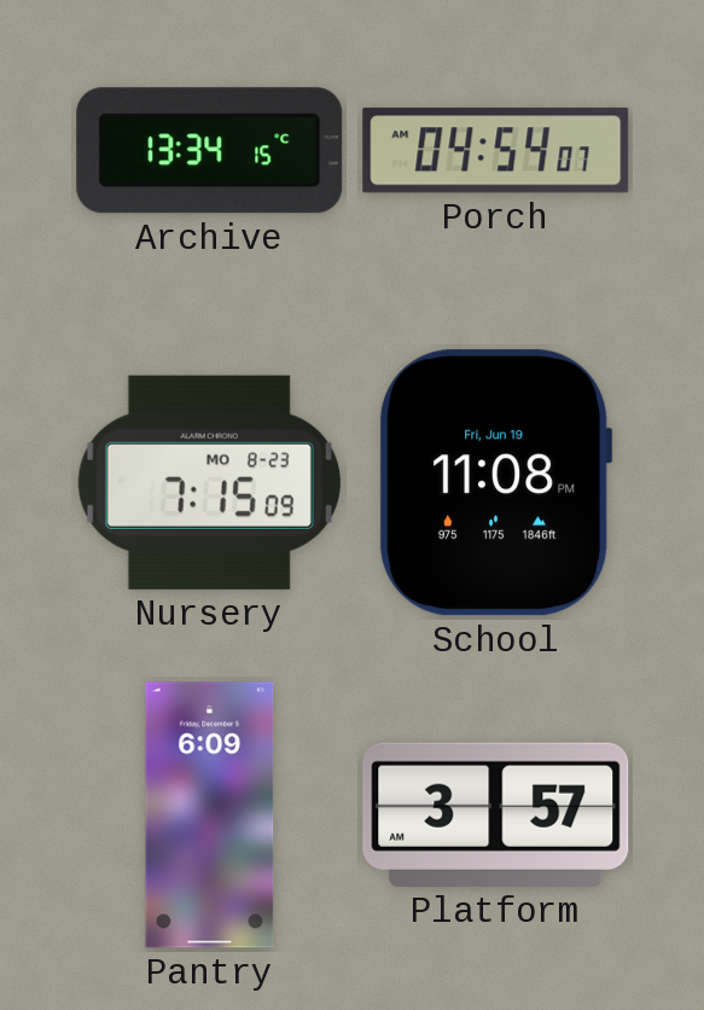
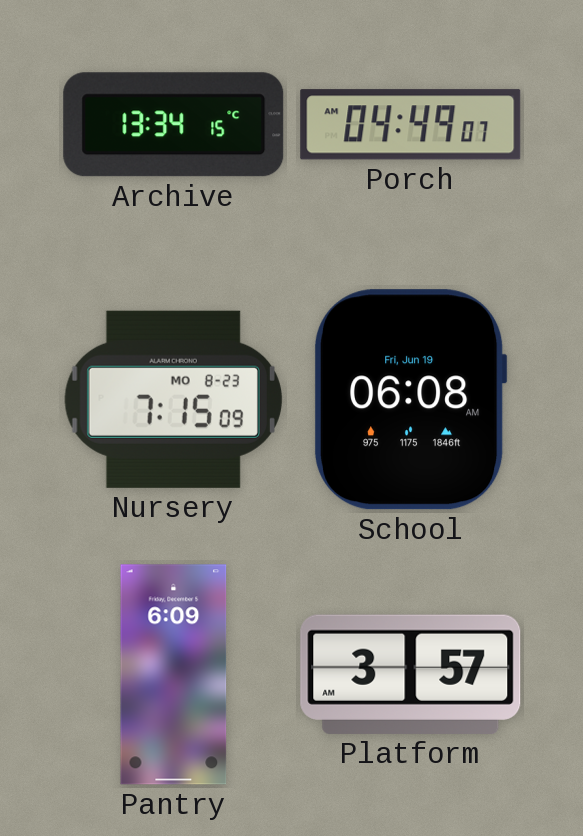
Porch: 04:54 -> 04:49
School: 11:08 -> 06:08
